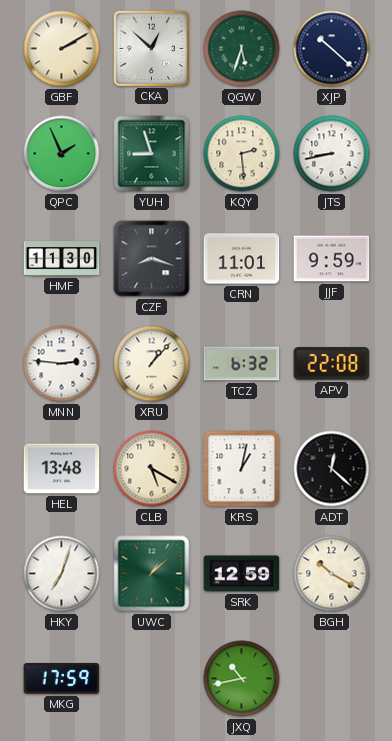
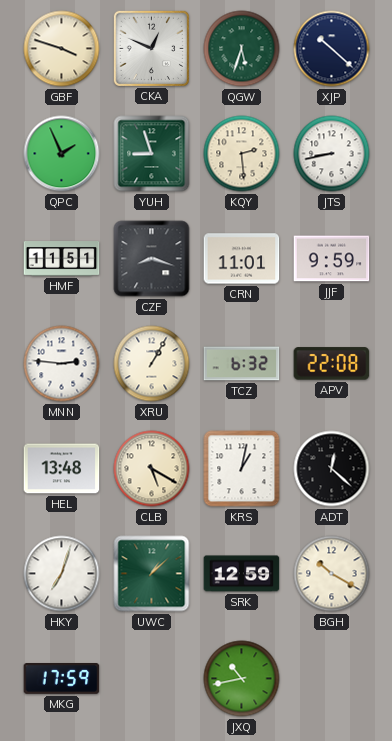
GBF: 2:10 -> 3:48
CKA: 12:52 -> 12:49
HMF: 11:30 -> 11:51
XRU: 1:07 -> 1:05
